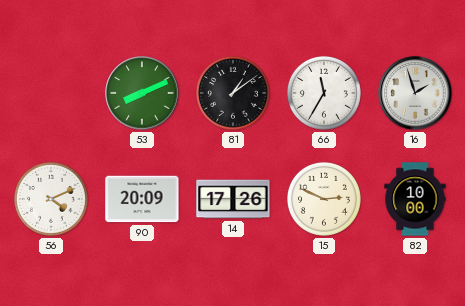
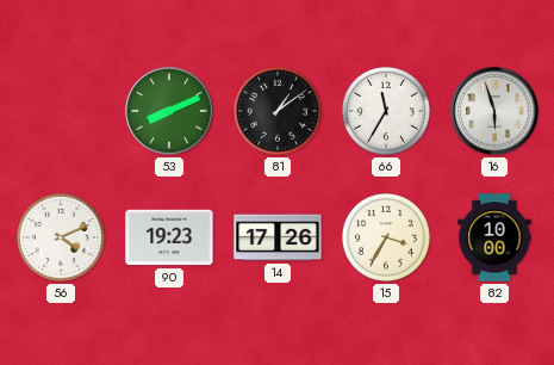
16: 1:57 -> 5:57
90: 20:09 -> 19:23
15: 2:49 -> 3:35
